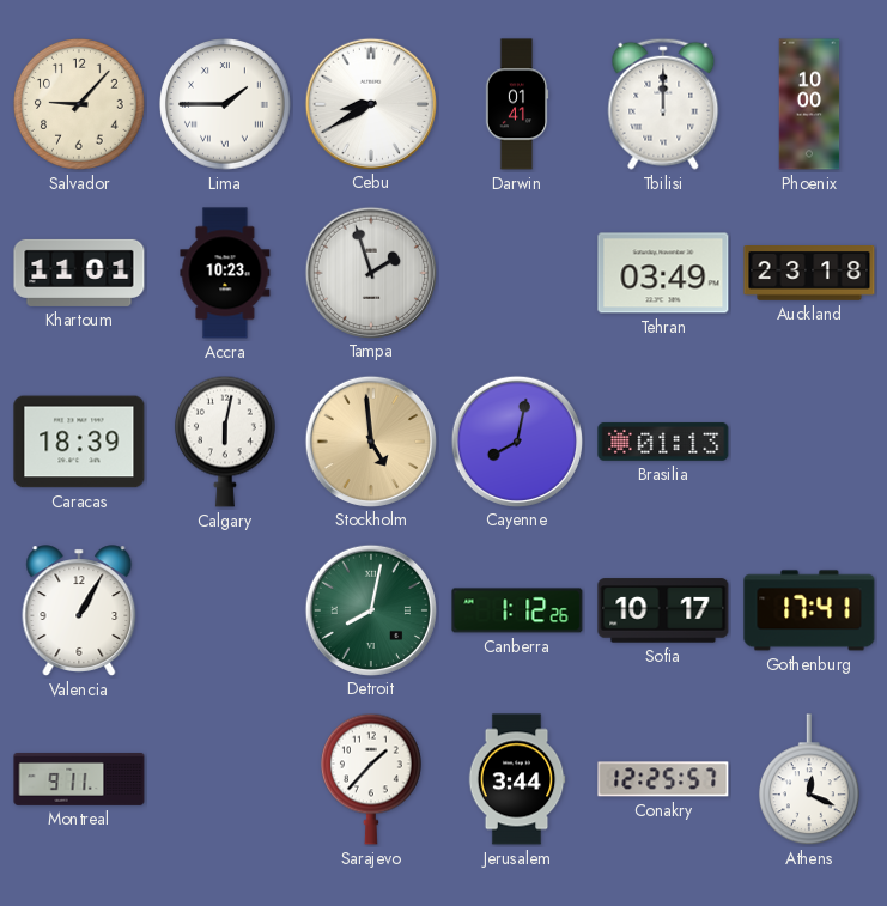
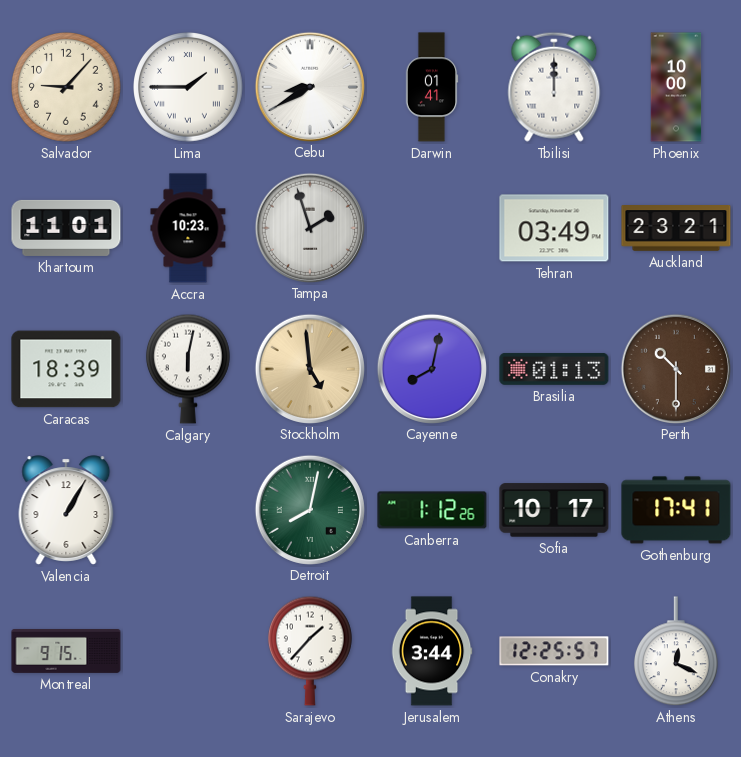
Auckland: 23:18 -> 23:21
Perth: none -> 10:30
Montreal: 9:11 -> 9:15
